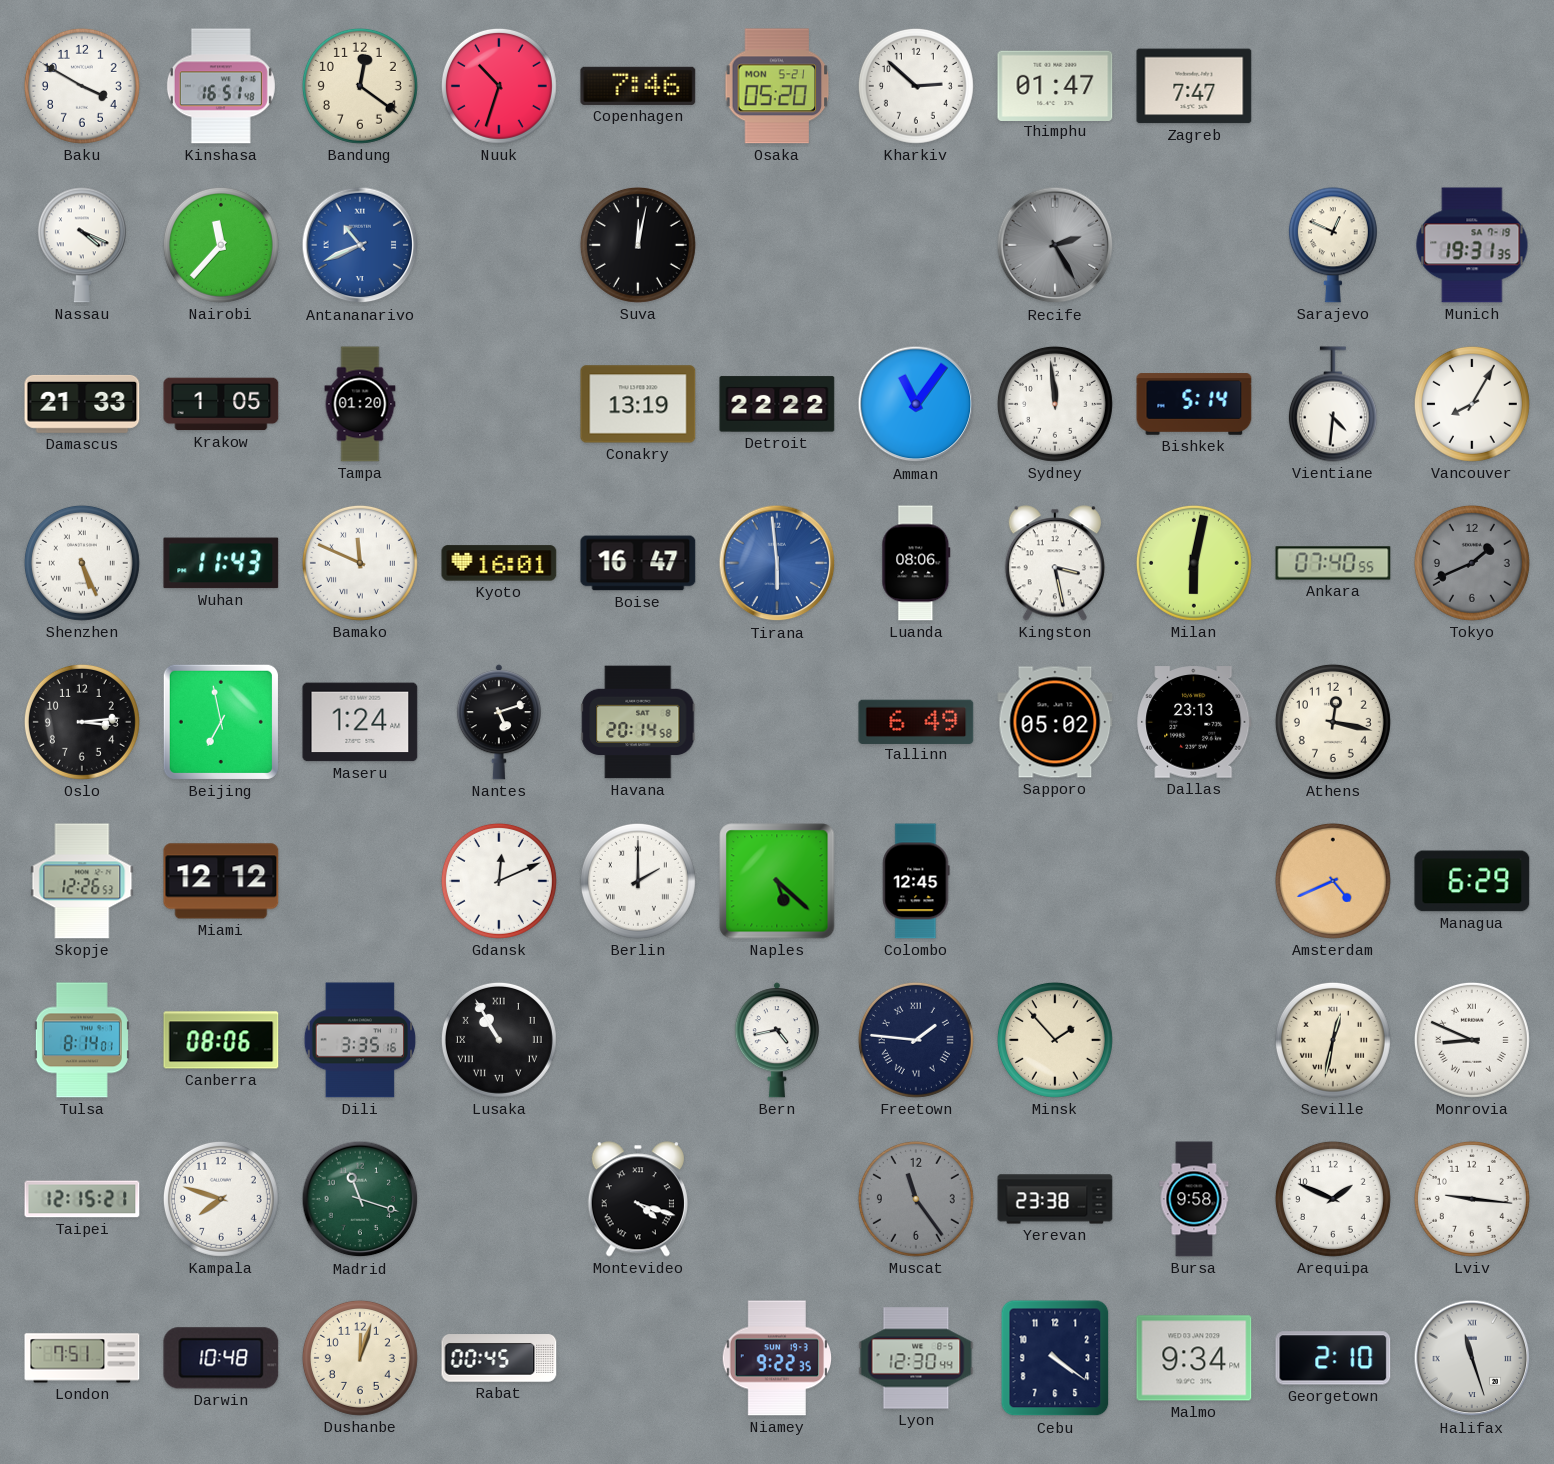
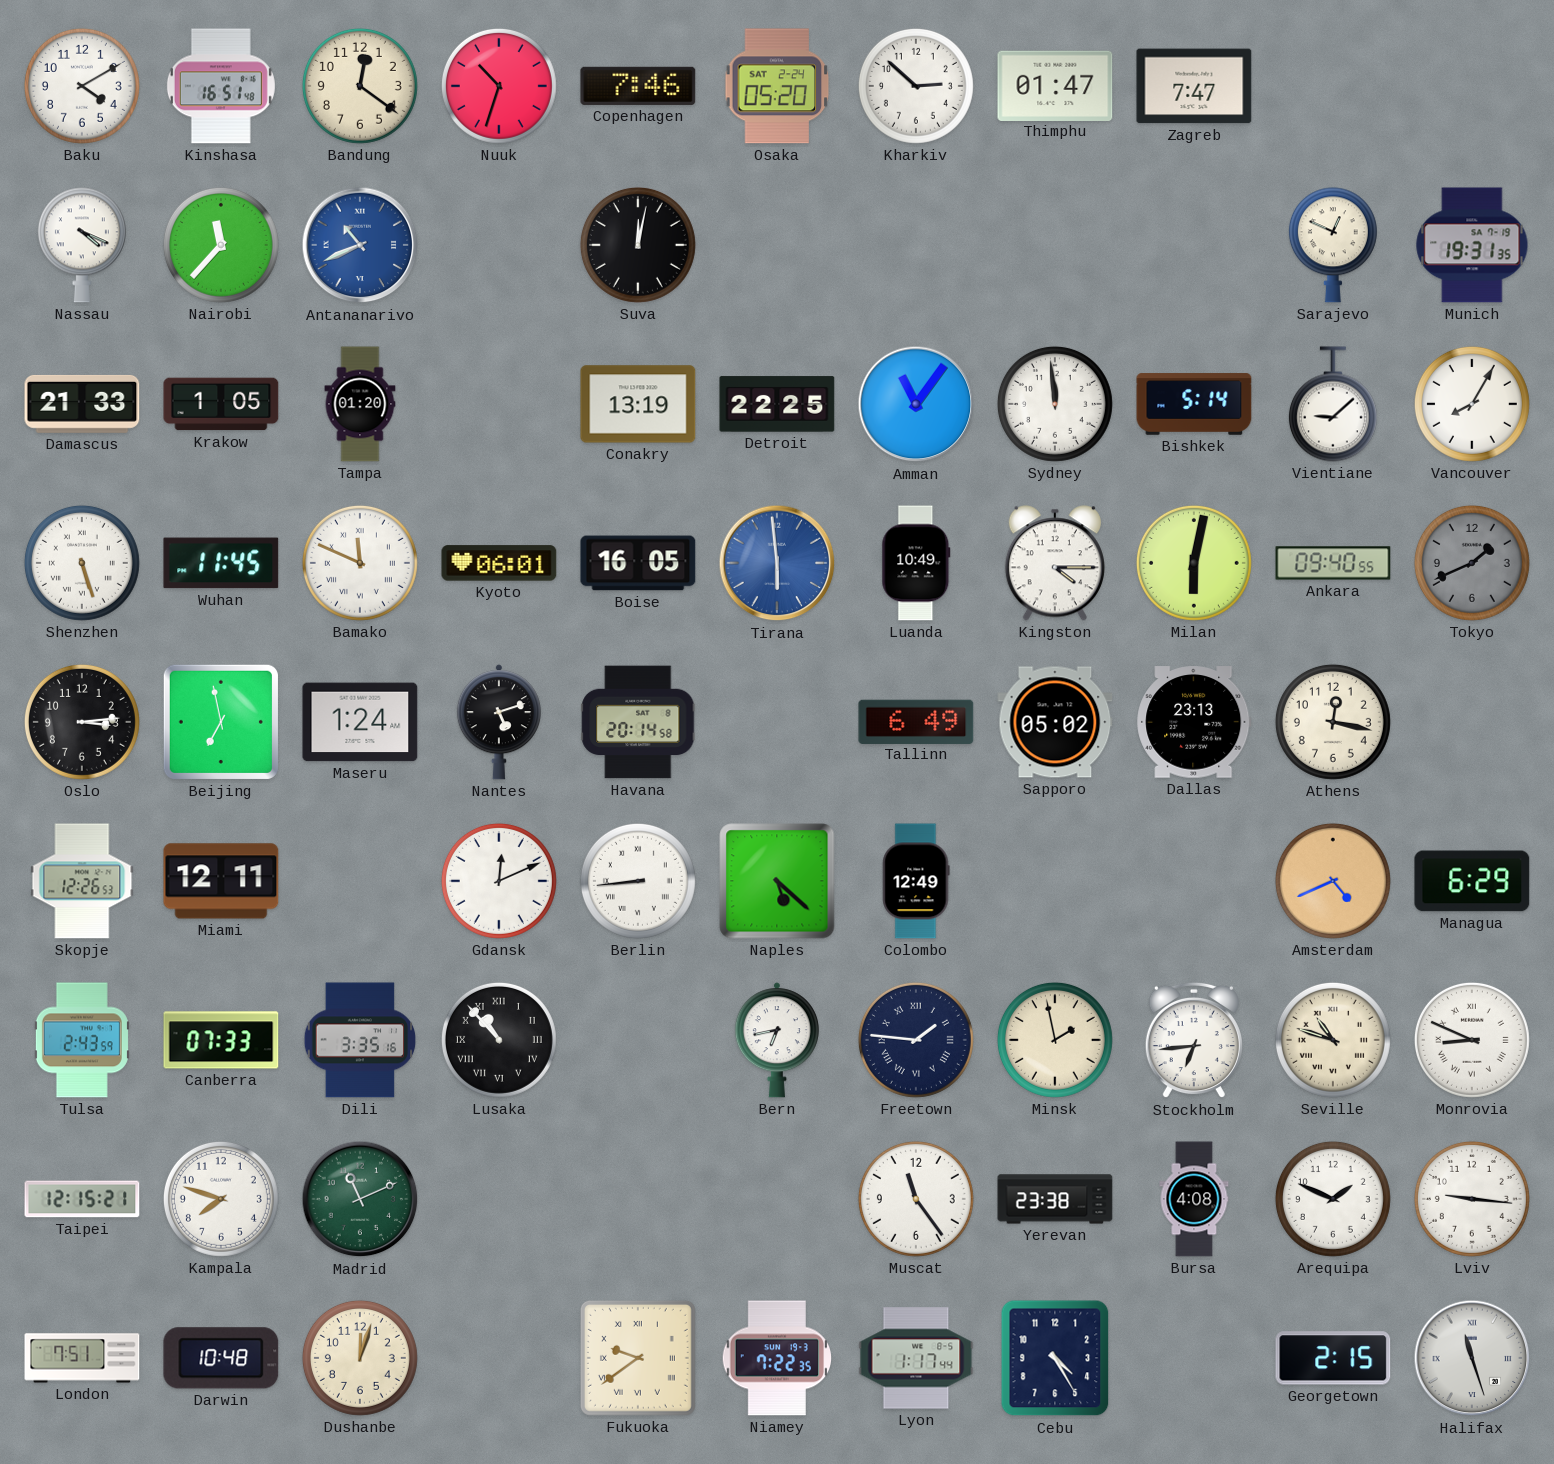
Baku: 3:50 -> 4:10
Osaka date: MON 5-21 -> SAT 2-24
Recife: 2:25 -> none
Detroit: 22:22 -> 22:25
Vientiane: 4:31 -> 9:08
Shenzhen: 5:26 -> 5:27
Wuhan: 11:43 -> 11:45
Kyoto: 16:01 -> 06:01
Boise: 16:47 -> 16:05
Luanda: 08:06 -> 10:49
Kingston: 3:28 -> 4:15
Ankara: 07:40 -> 09:40
Miami: 12:12 -> 12:11
Berlin: 2:00 -> 8:44
Colombo: 12:45 -> 12:49
Tulsa: 8:14 -> 2:43
Canberra: 08:06 -> 07:33
Lusaka: 10:55 -> 10:53
Bern: 4:43 -> 6:43
Minsk: 1:53 -> 1:58
Stockholm: none -> 6:44
Seville: 12:32 -> 10:48
Madrid: 11:18 -> 11:11
Montevideo: 4:18 -> none
Muscat dial: grey -> white
Bursa: 9:58 -> 4:08
Rabat: 00:45 -> none
Fukuoka: none -> 9:39
Niamey: 9:22 -> 7:22
Lyon: 12:30 -> 1:17
Cebu: 4:21 -> 4:25
Malmo: 9:34 -> none
Georgetown: 2:10 -> 2:15
